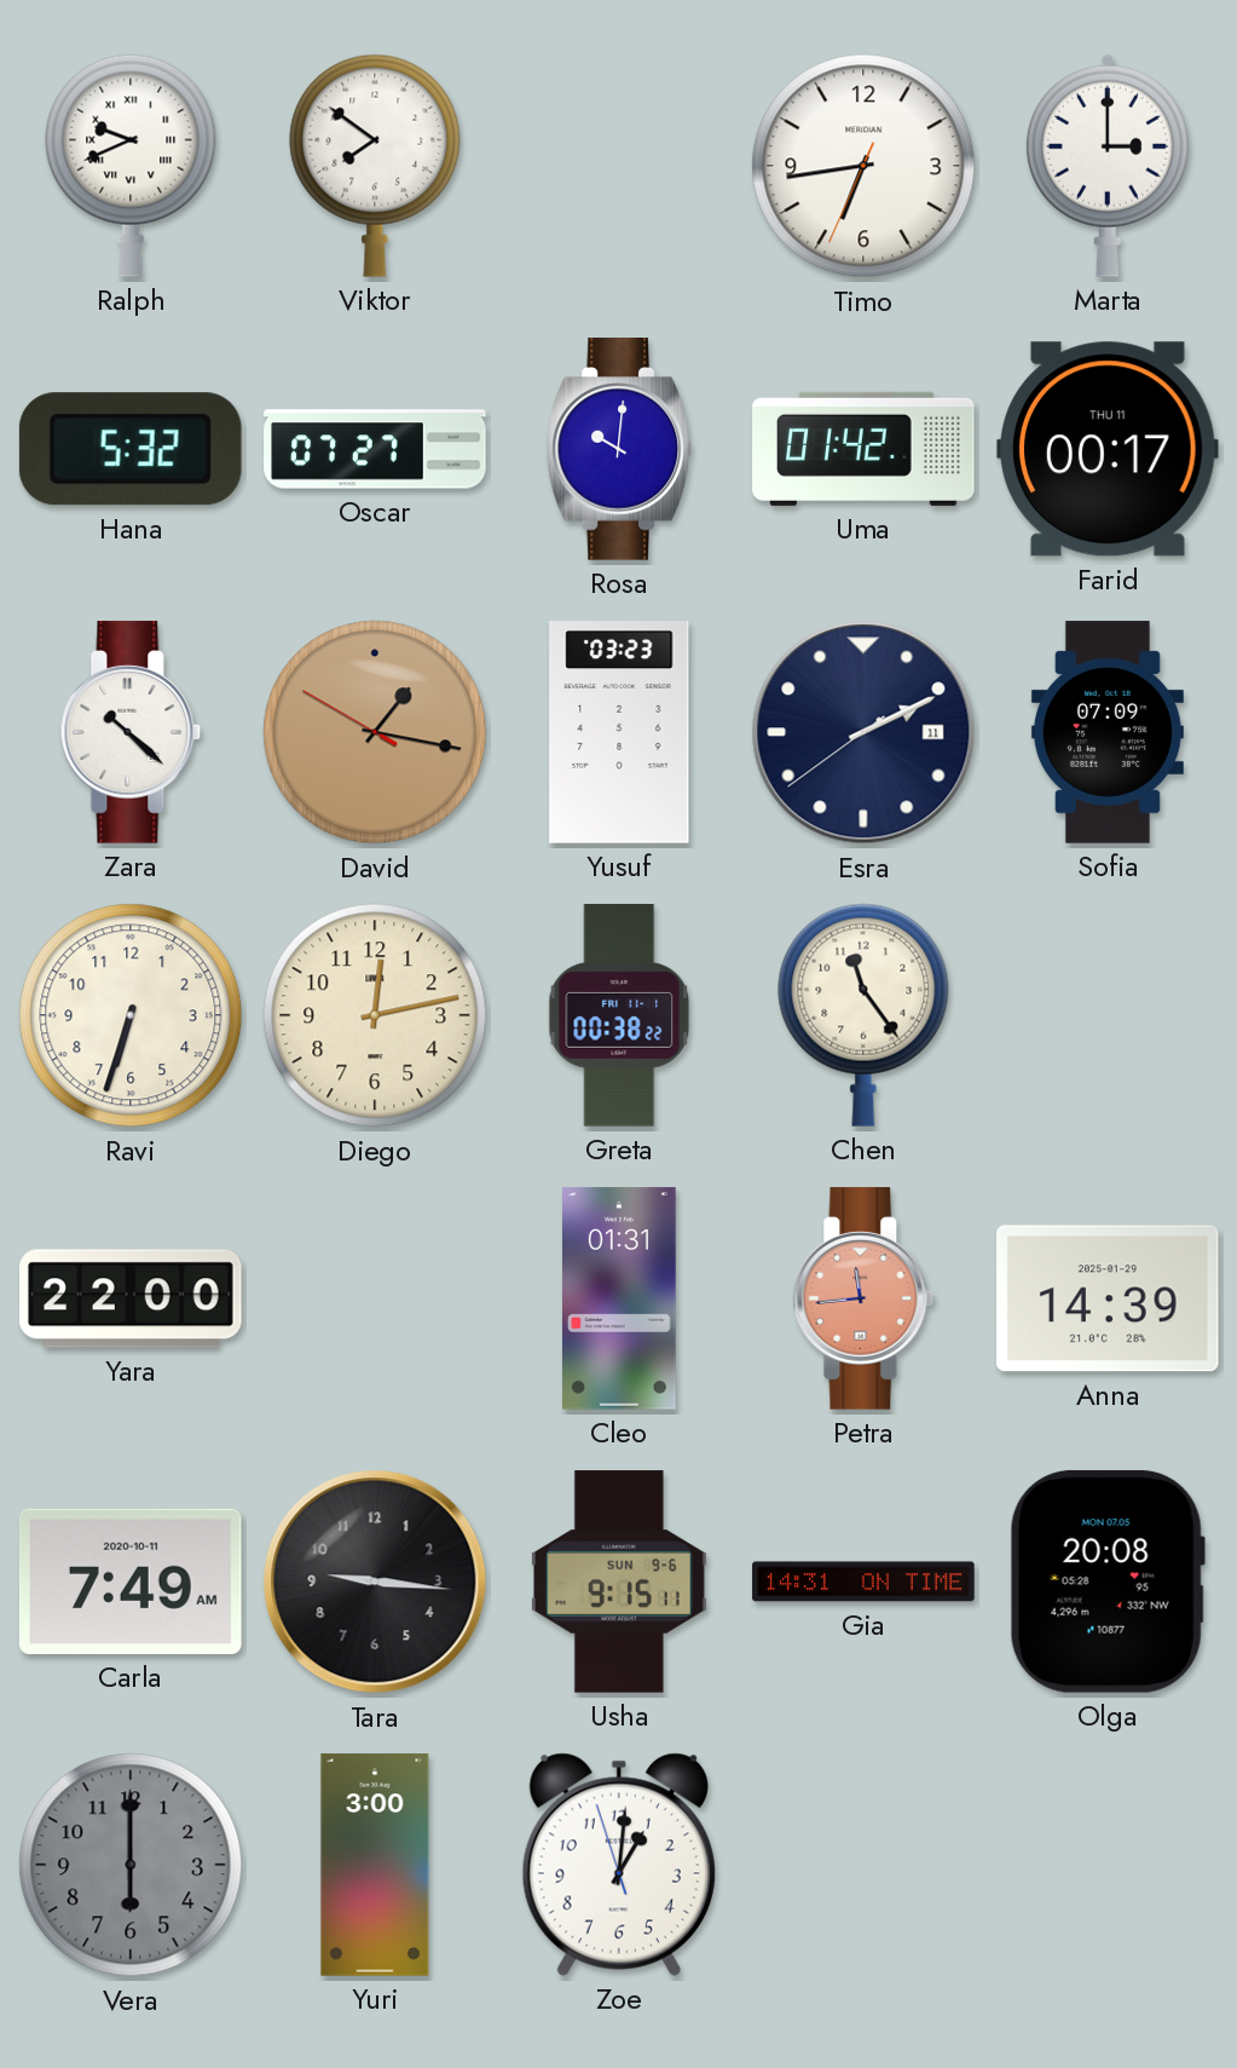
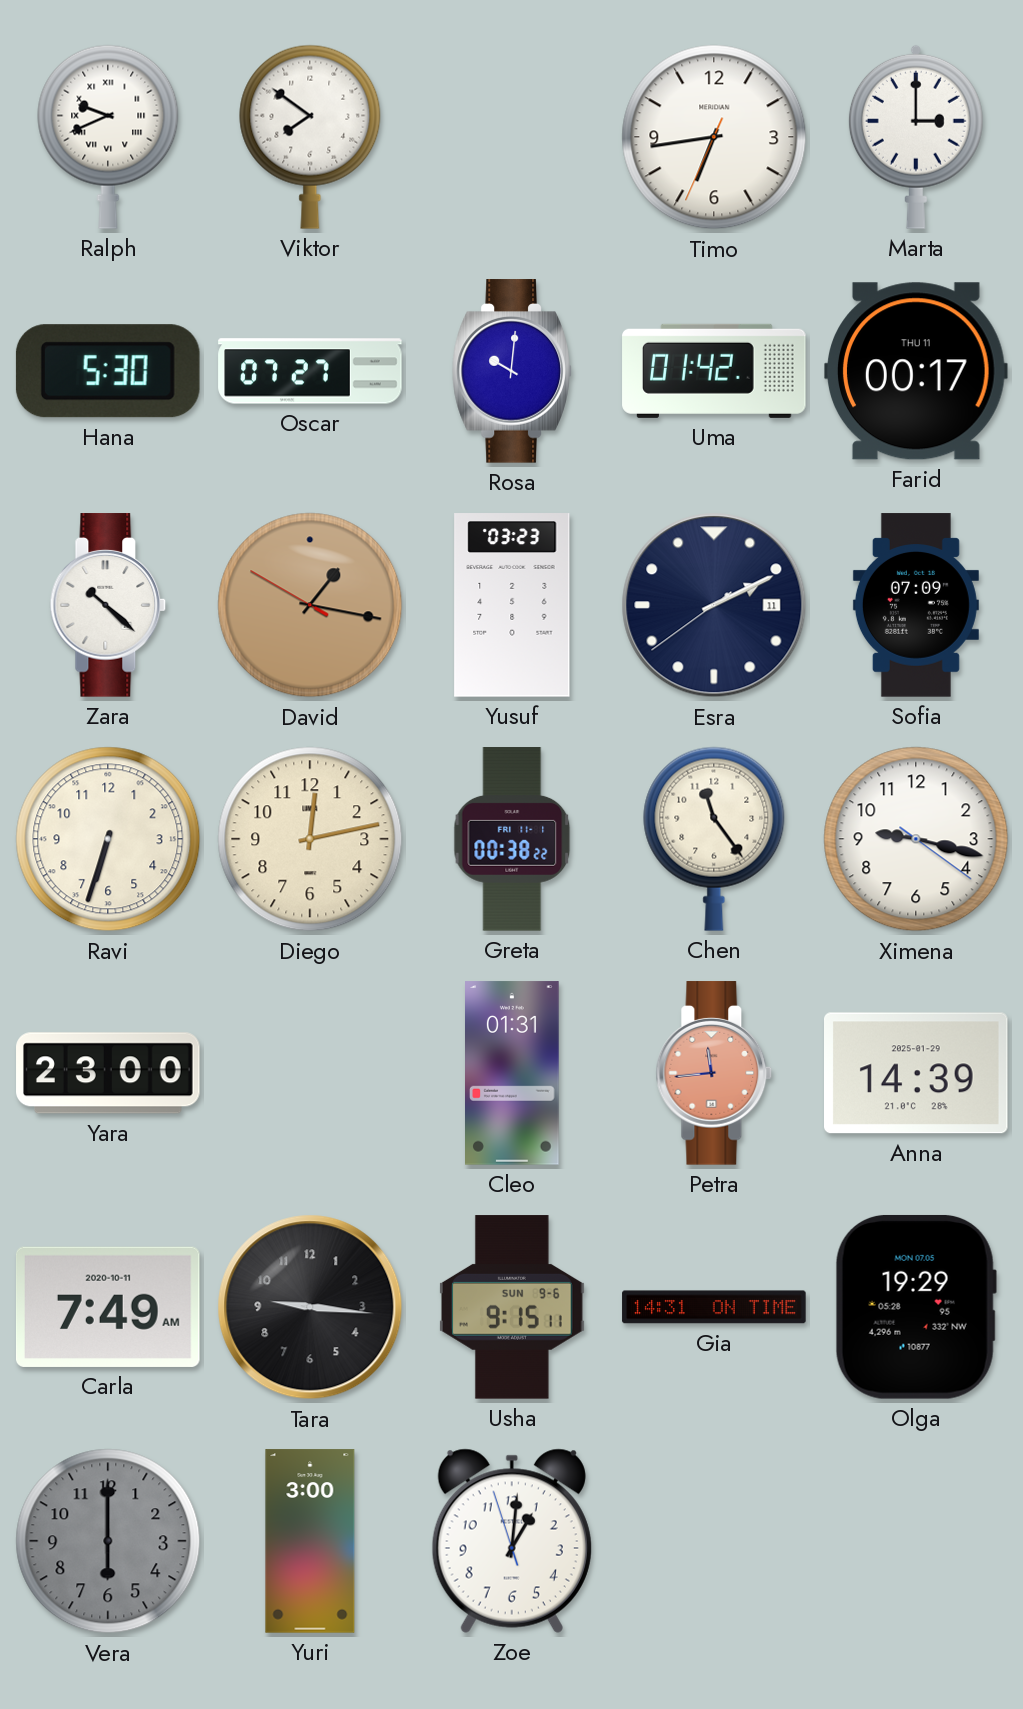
Hana: 5:32 -> 5:30
Ximena: none -> 9:17
Yara: 22:00 -> 23:00
Olga: 20:08 -> 19:29
